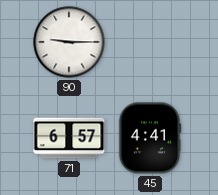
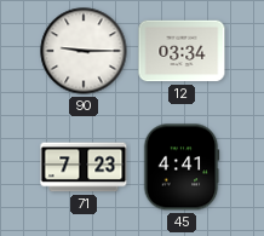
12: none -> 03:34
71: 6:57 -> 7:23
